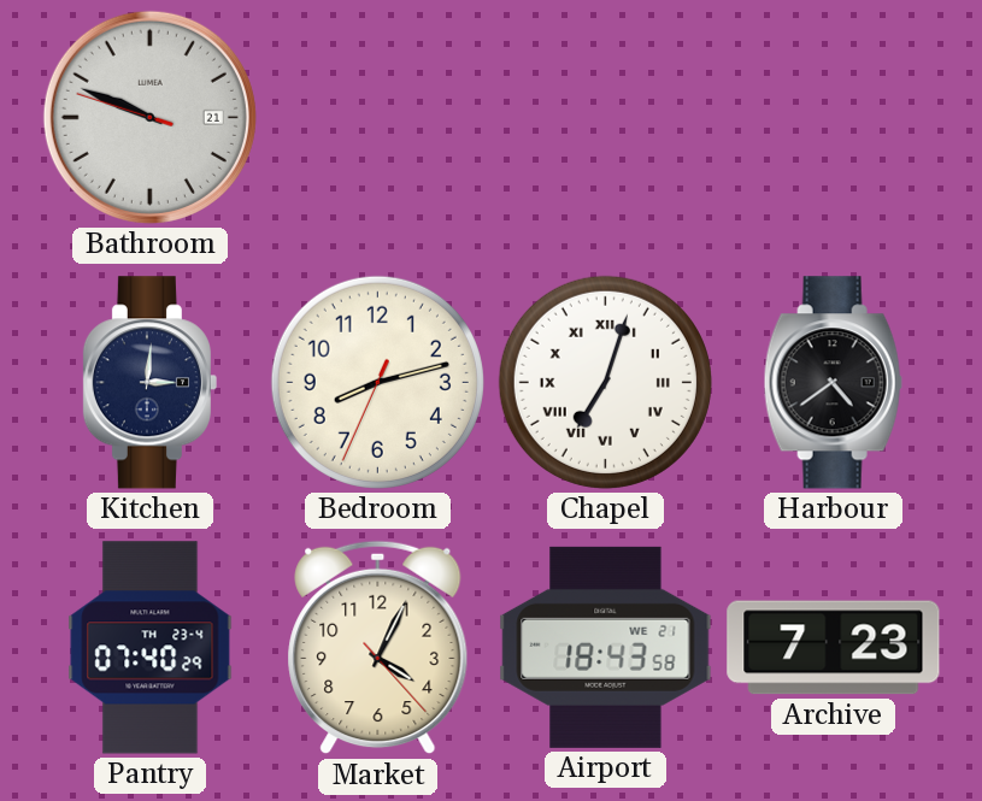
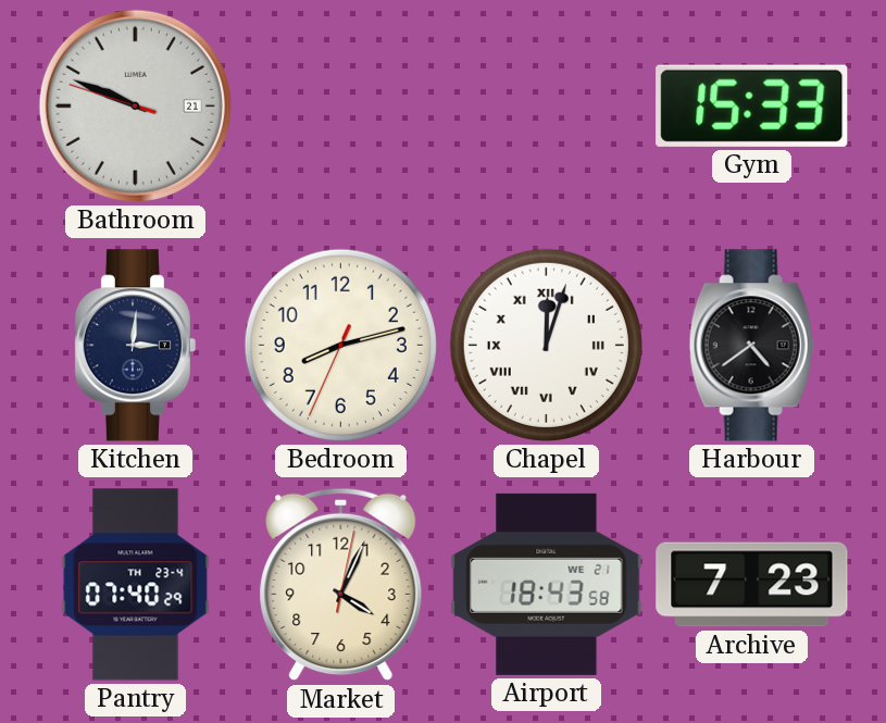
Gym: none -> 15:33
Chapel: 7:03 -> 12:03
Market: 4:04:23 -> 4:04:02
